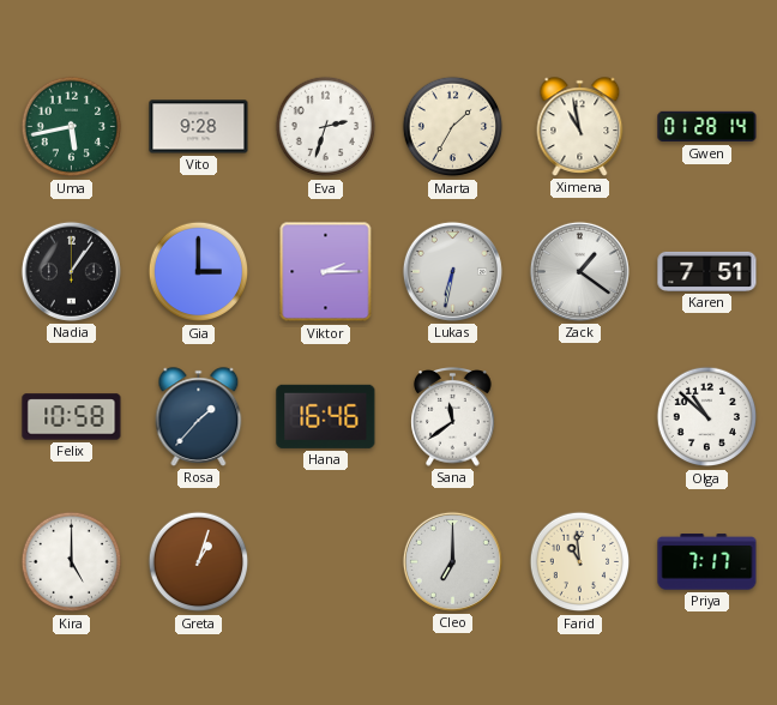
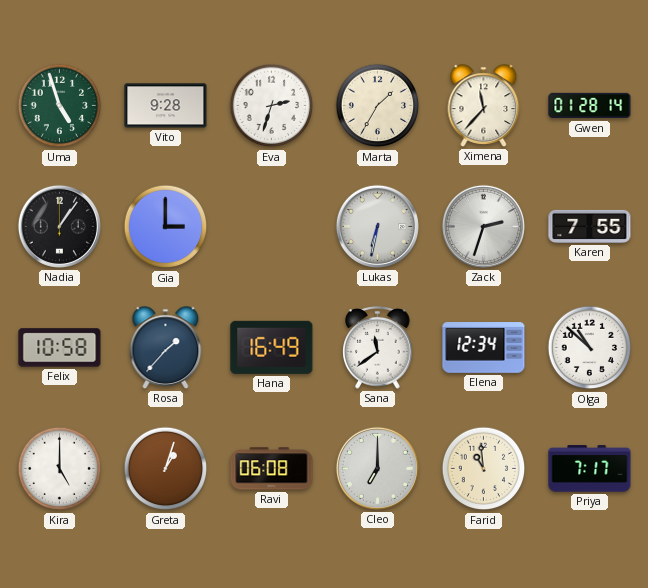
Uma: 5:43 -> 4:57
Ximena: 10:58 -> 11:37
Viktor: 2:15 -> none
Zack: 1:21 -> 2:33
Karen: 7:51 -> 7:55
Hana: 16:46 -> 16:49
Elena: none -> 12:34
Ravi: none -> 06:08
